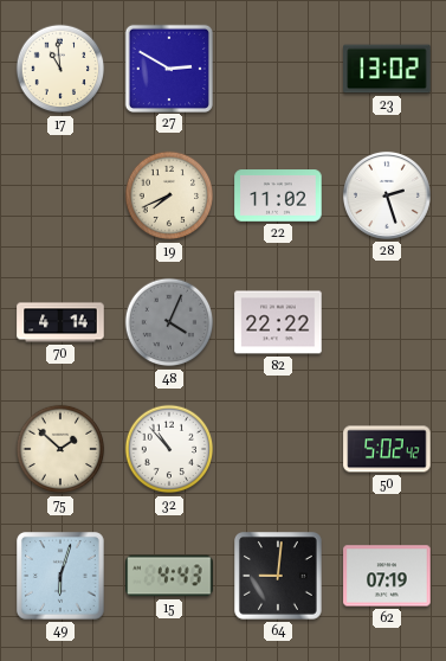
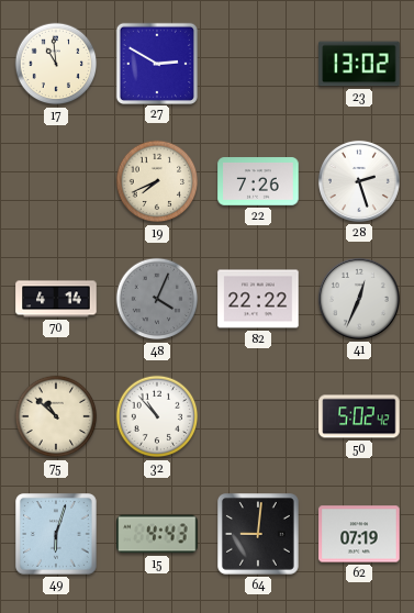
22: 11:02 -> 7:26
41: none -> 12:34
75: 1:52 -> 10:52
